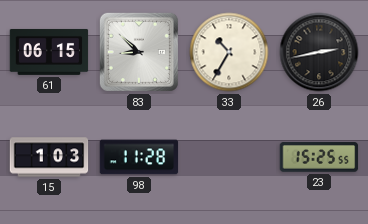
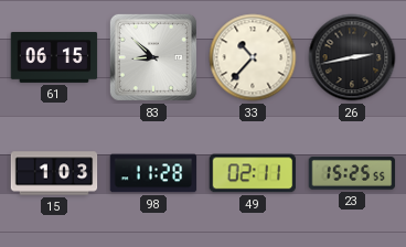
33: 10:35 -> 10:37
49: none -> 02:11
